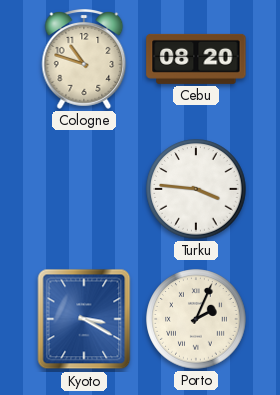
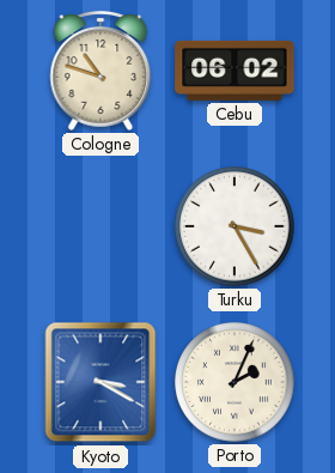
Cebu: 08:20 -> 06:02
Turku: 3:46 -> 3:25
